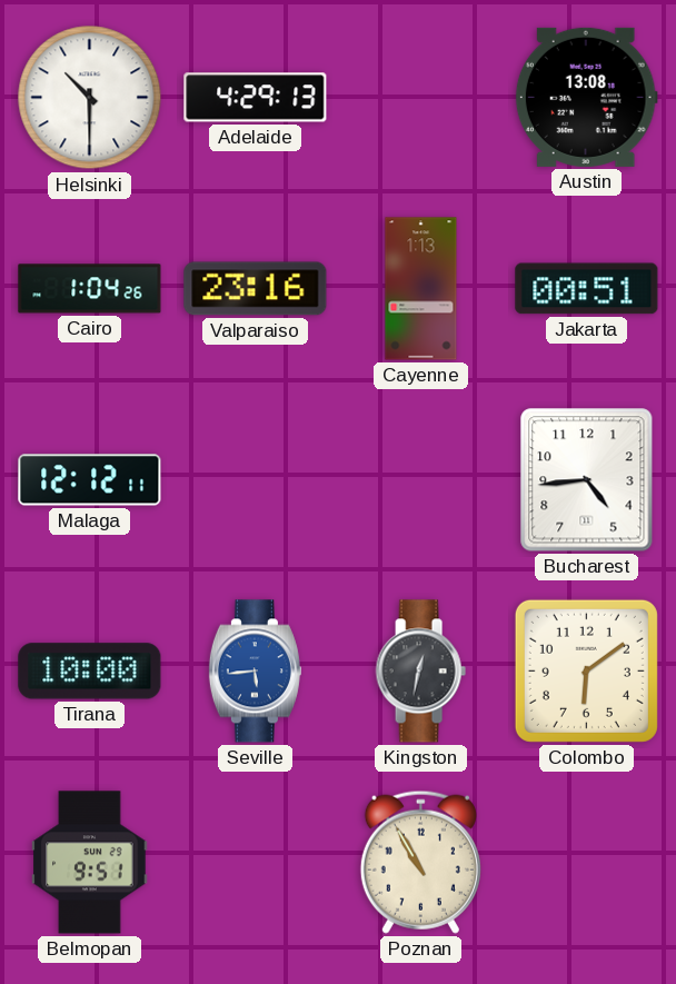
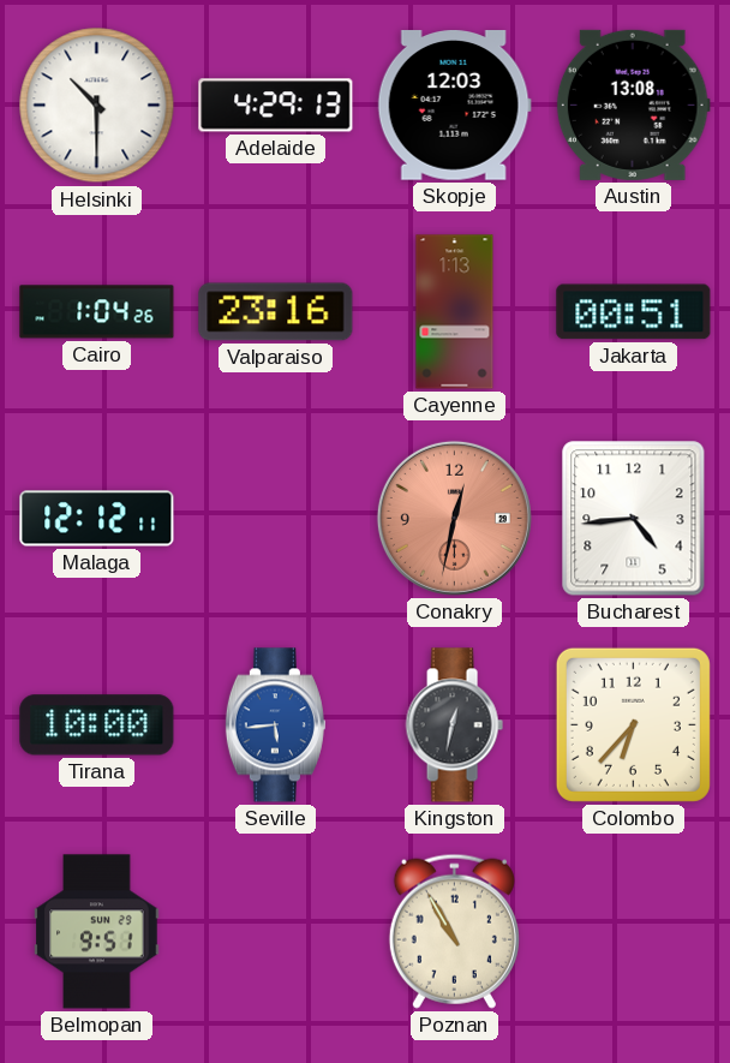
Skopje: none -> 12:03
Conakry: none -> 12:32
Colombo: 6:09 -> 6:37
